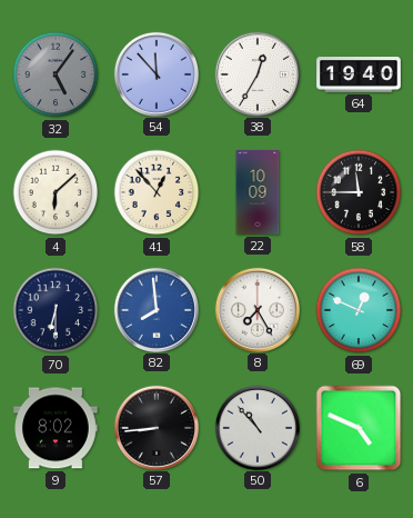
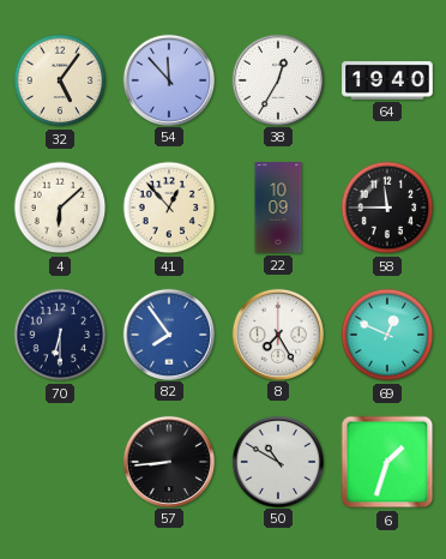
32 dial: grey -> cream
82: 7:59 -> 7:54
9: 8:02 -> none
50: 10:53 -> 10:50
6: 4:49 -> 1:33
